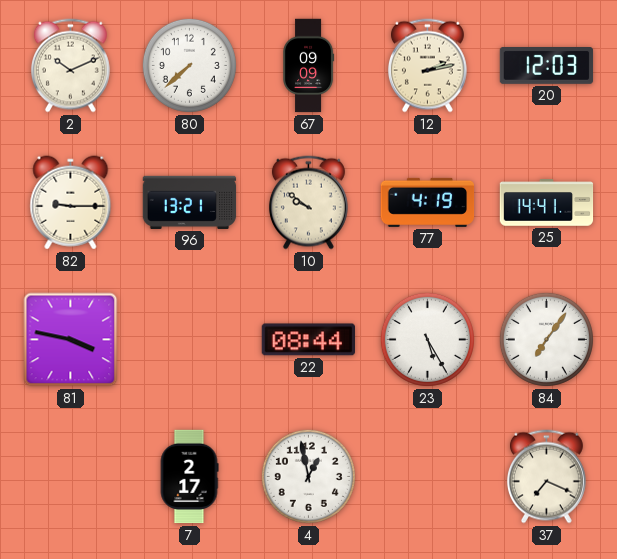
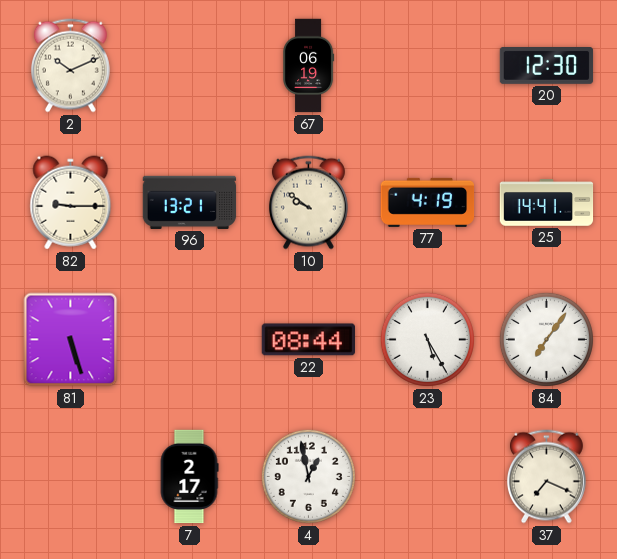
80: 7:38 -> none
67: 09:09 -> 06:19
12: 2:13 -> none
20: 12:03 -> 12:30
81: 3:47 -> 5:27
